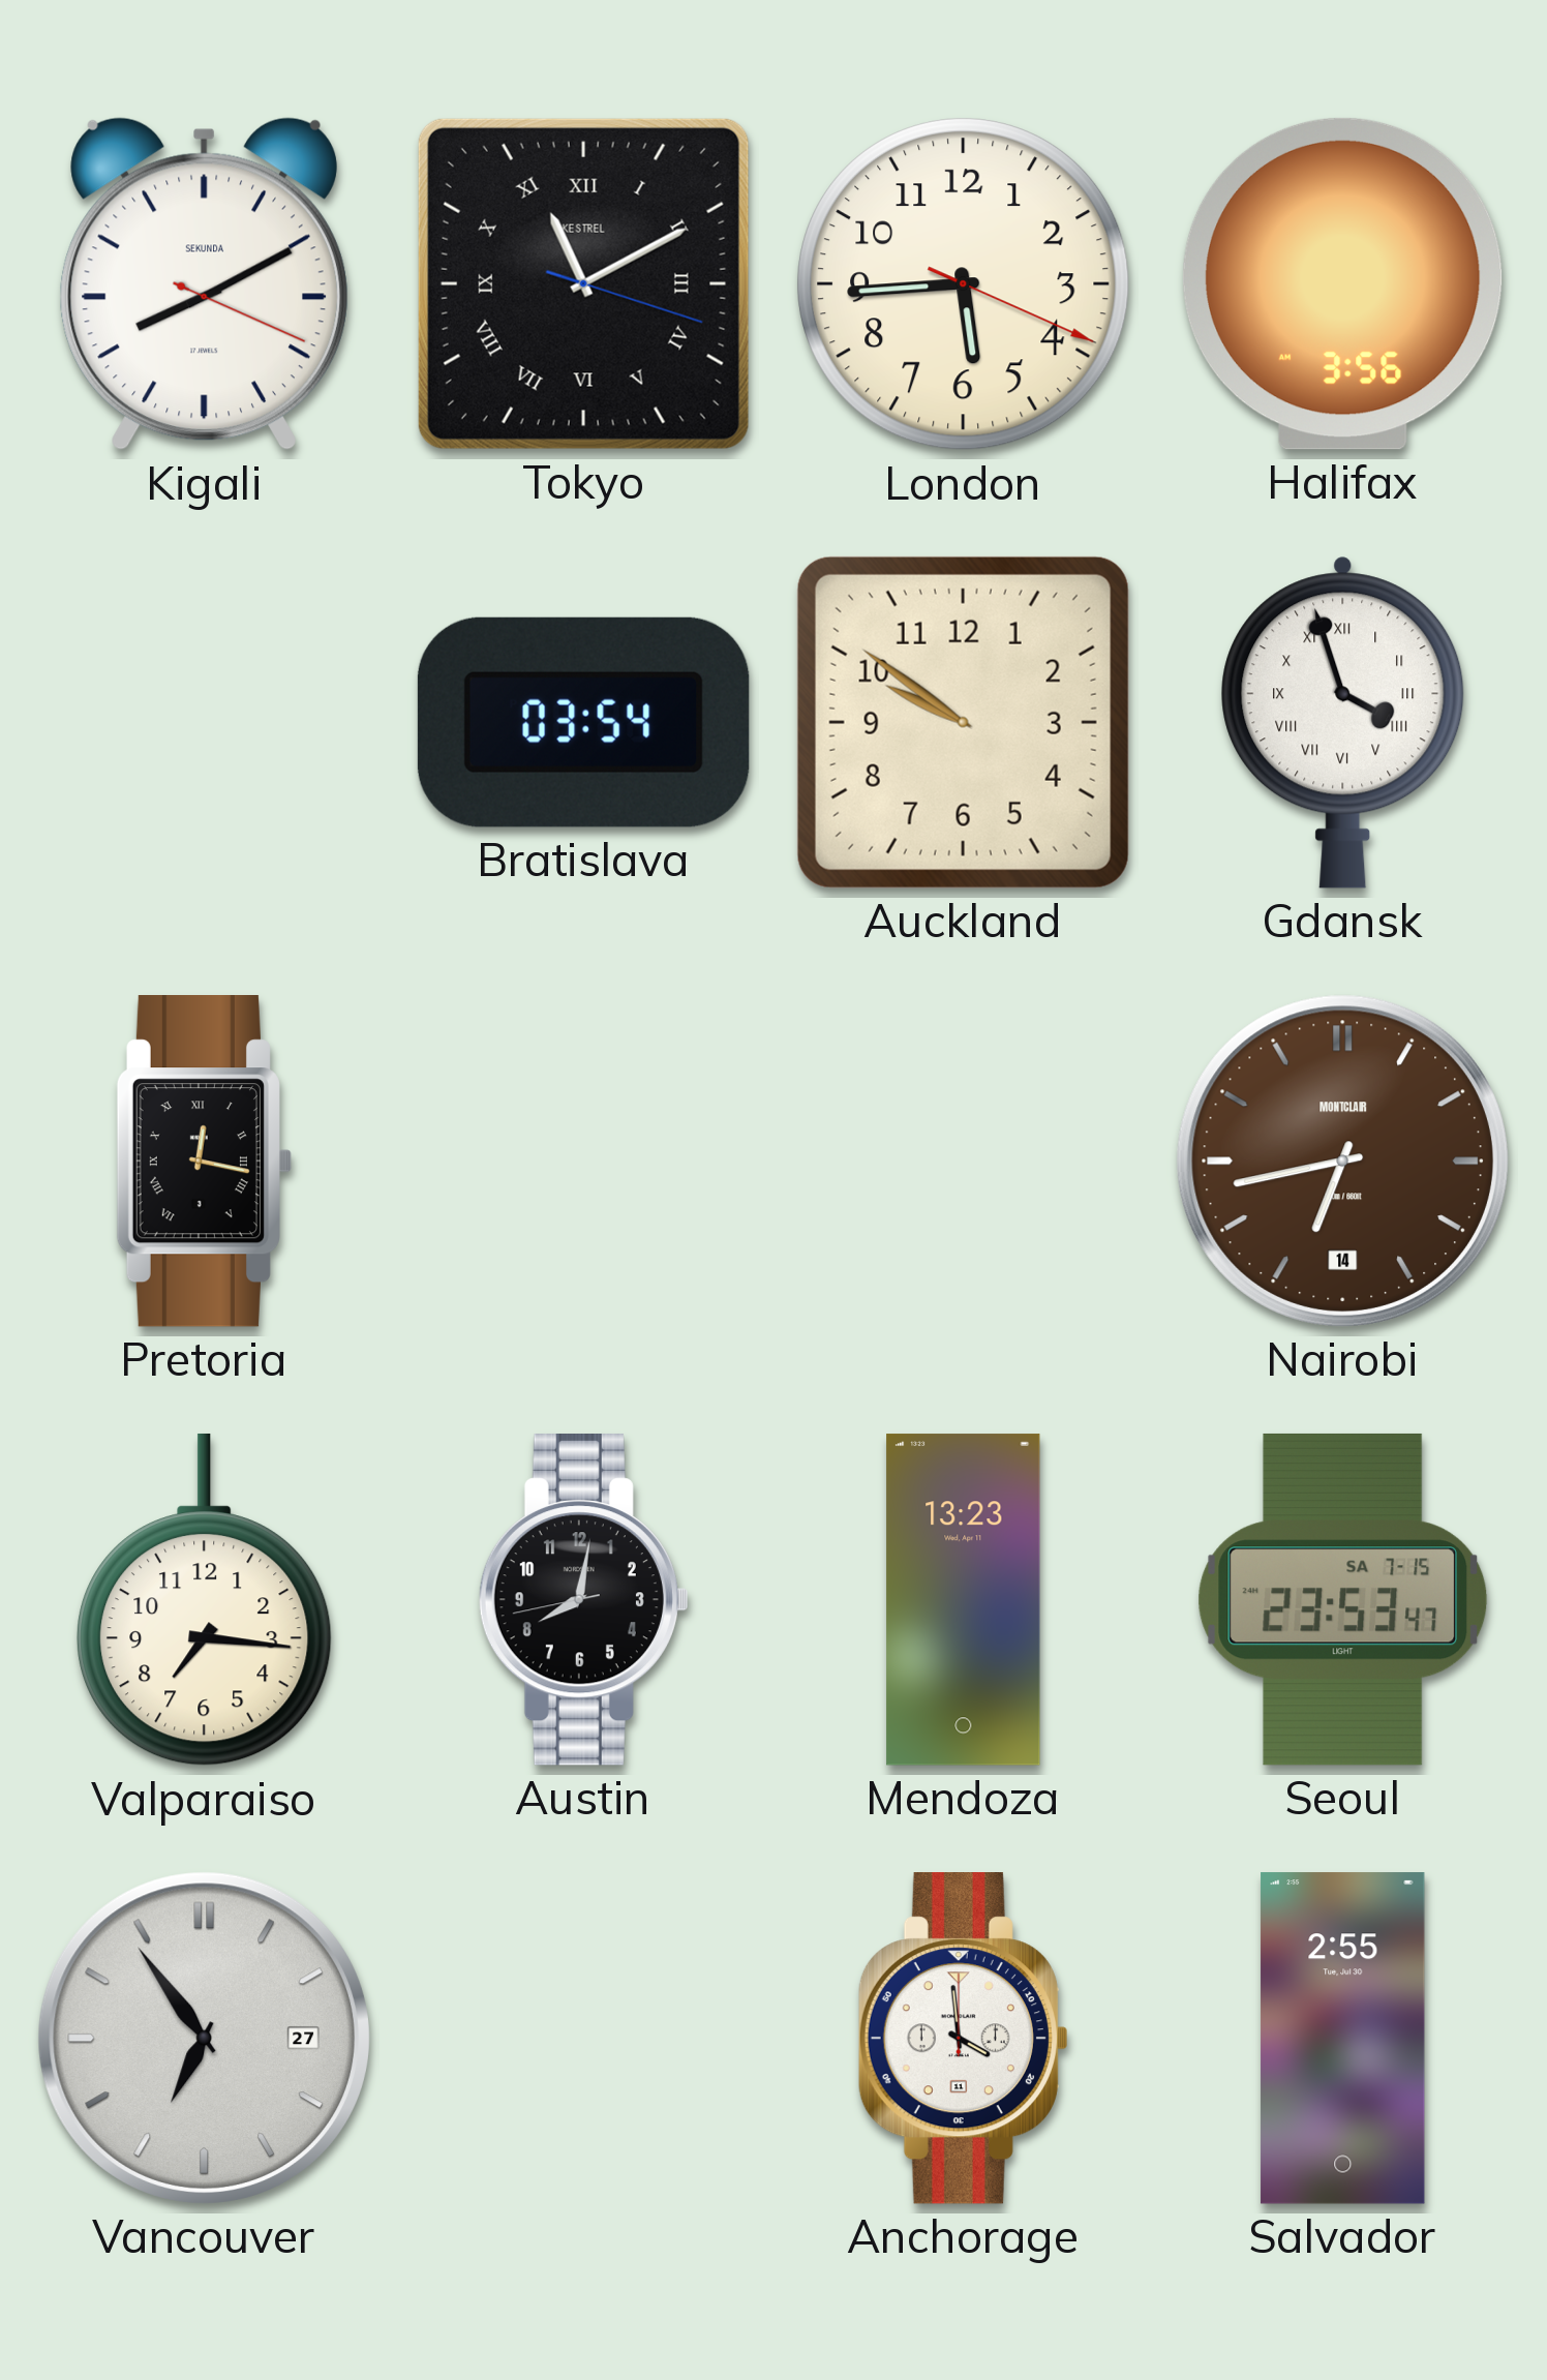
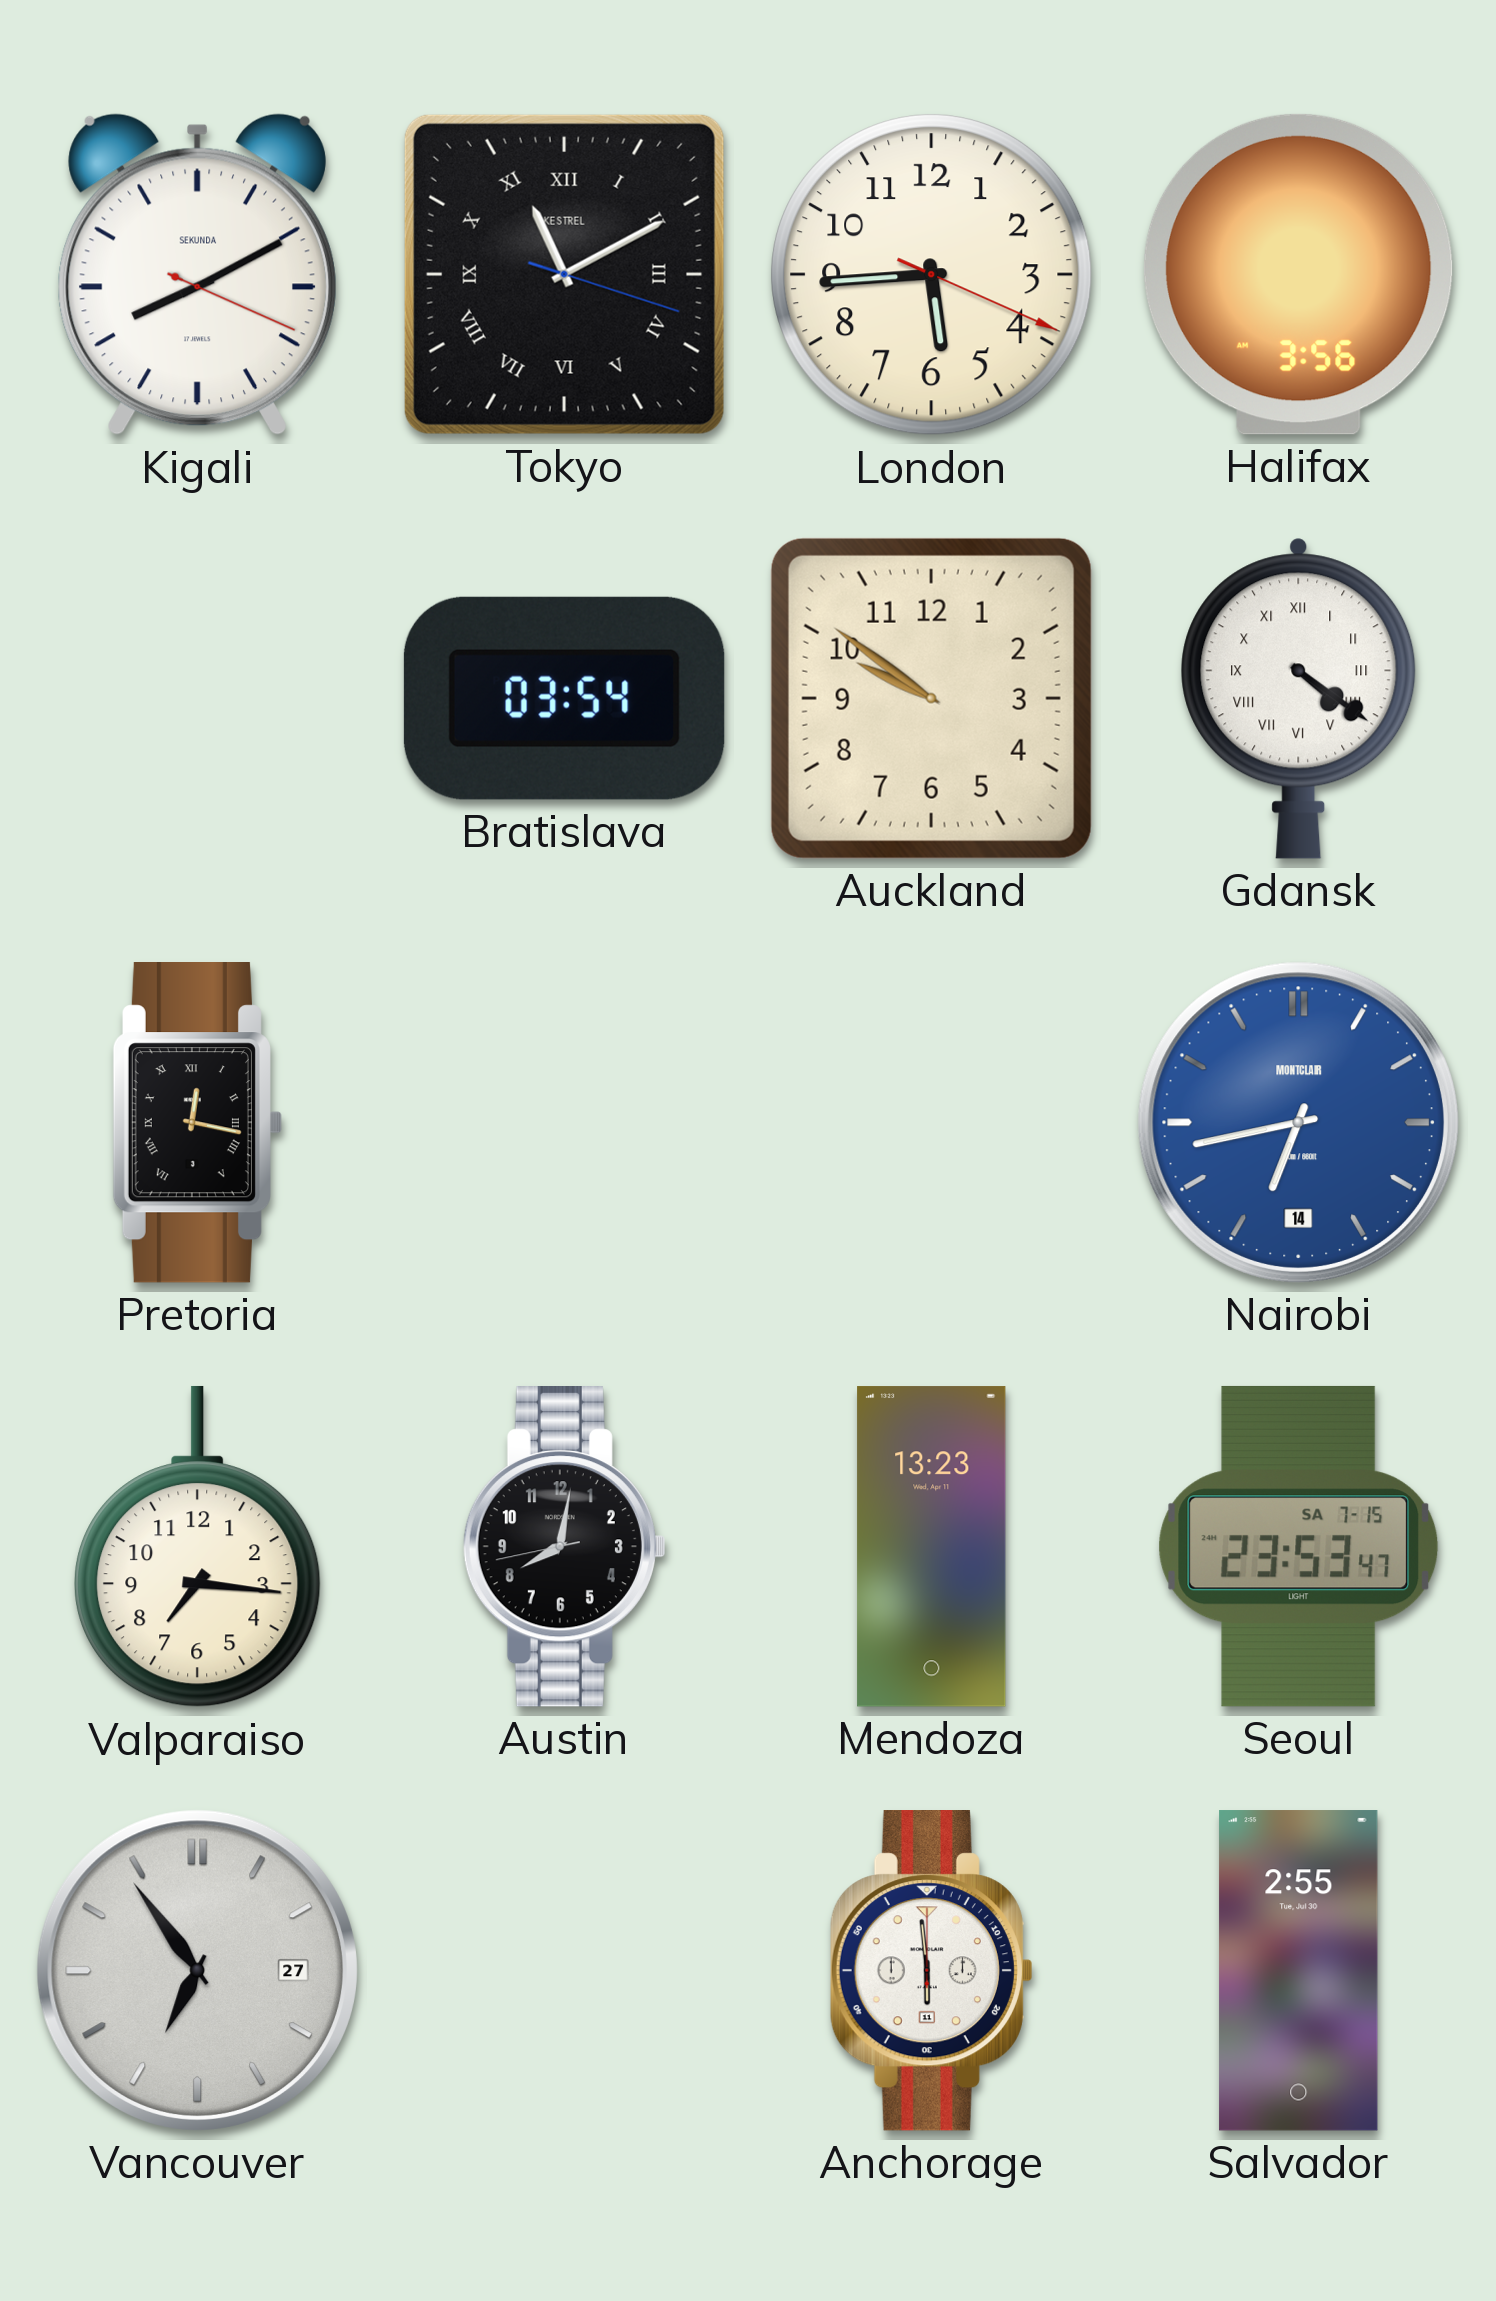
Gdansk: 3:57 -> 4:21
Nairobi dial: brown -> blue
Anchorage: 3:59 -> 5:59
